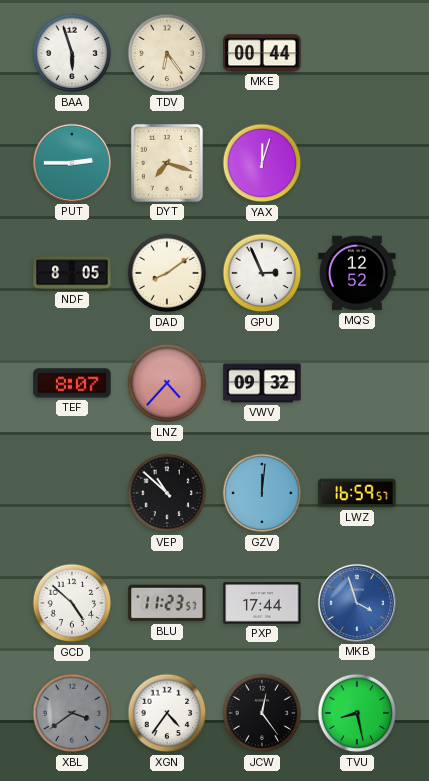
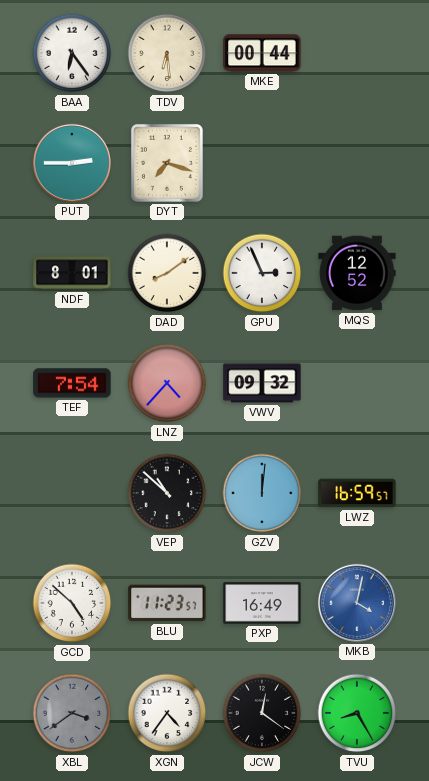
BAA: 5:57 -> 6:24
TDV: 6:24 -> 6:29
YAX: 12:03 -> none
NDF: 8:05 -> 8:01
TEF: 8:07 -> 7:54
PXP: 17:44 -> 16:49
MKB: 3:57 -> 4:02
JCW: 12:24 -> 12:21
TVU: 8:28 -> 8:25
